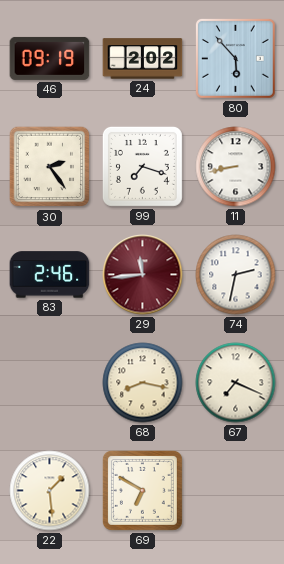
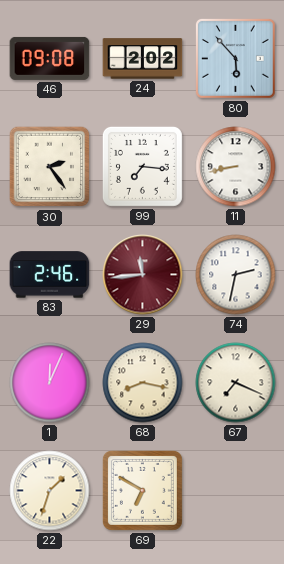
46: 09:19 -> 09:08
99: 7:18 -> 7:16
1: none -> 12:04
22: 1:29 -> 1:33
